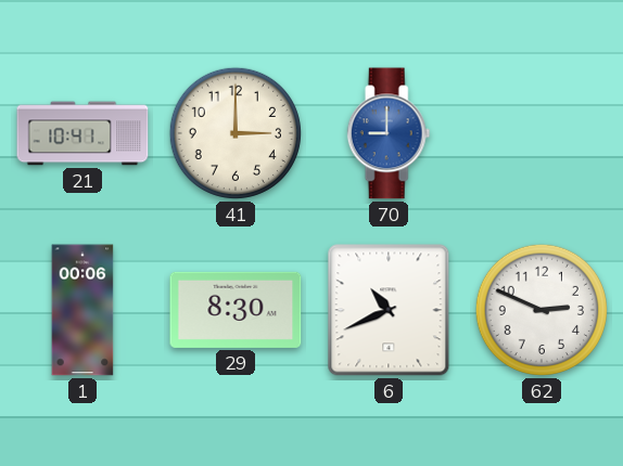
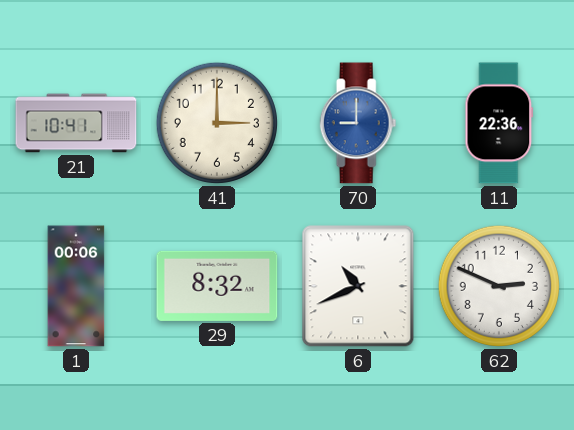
11: none -> 22:36
29: 8:30 -> 8:32
